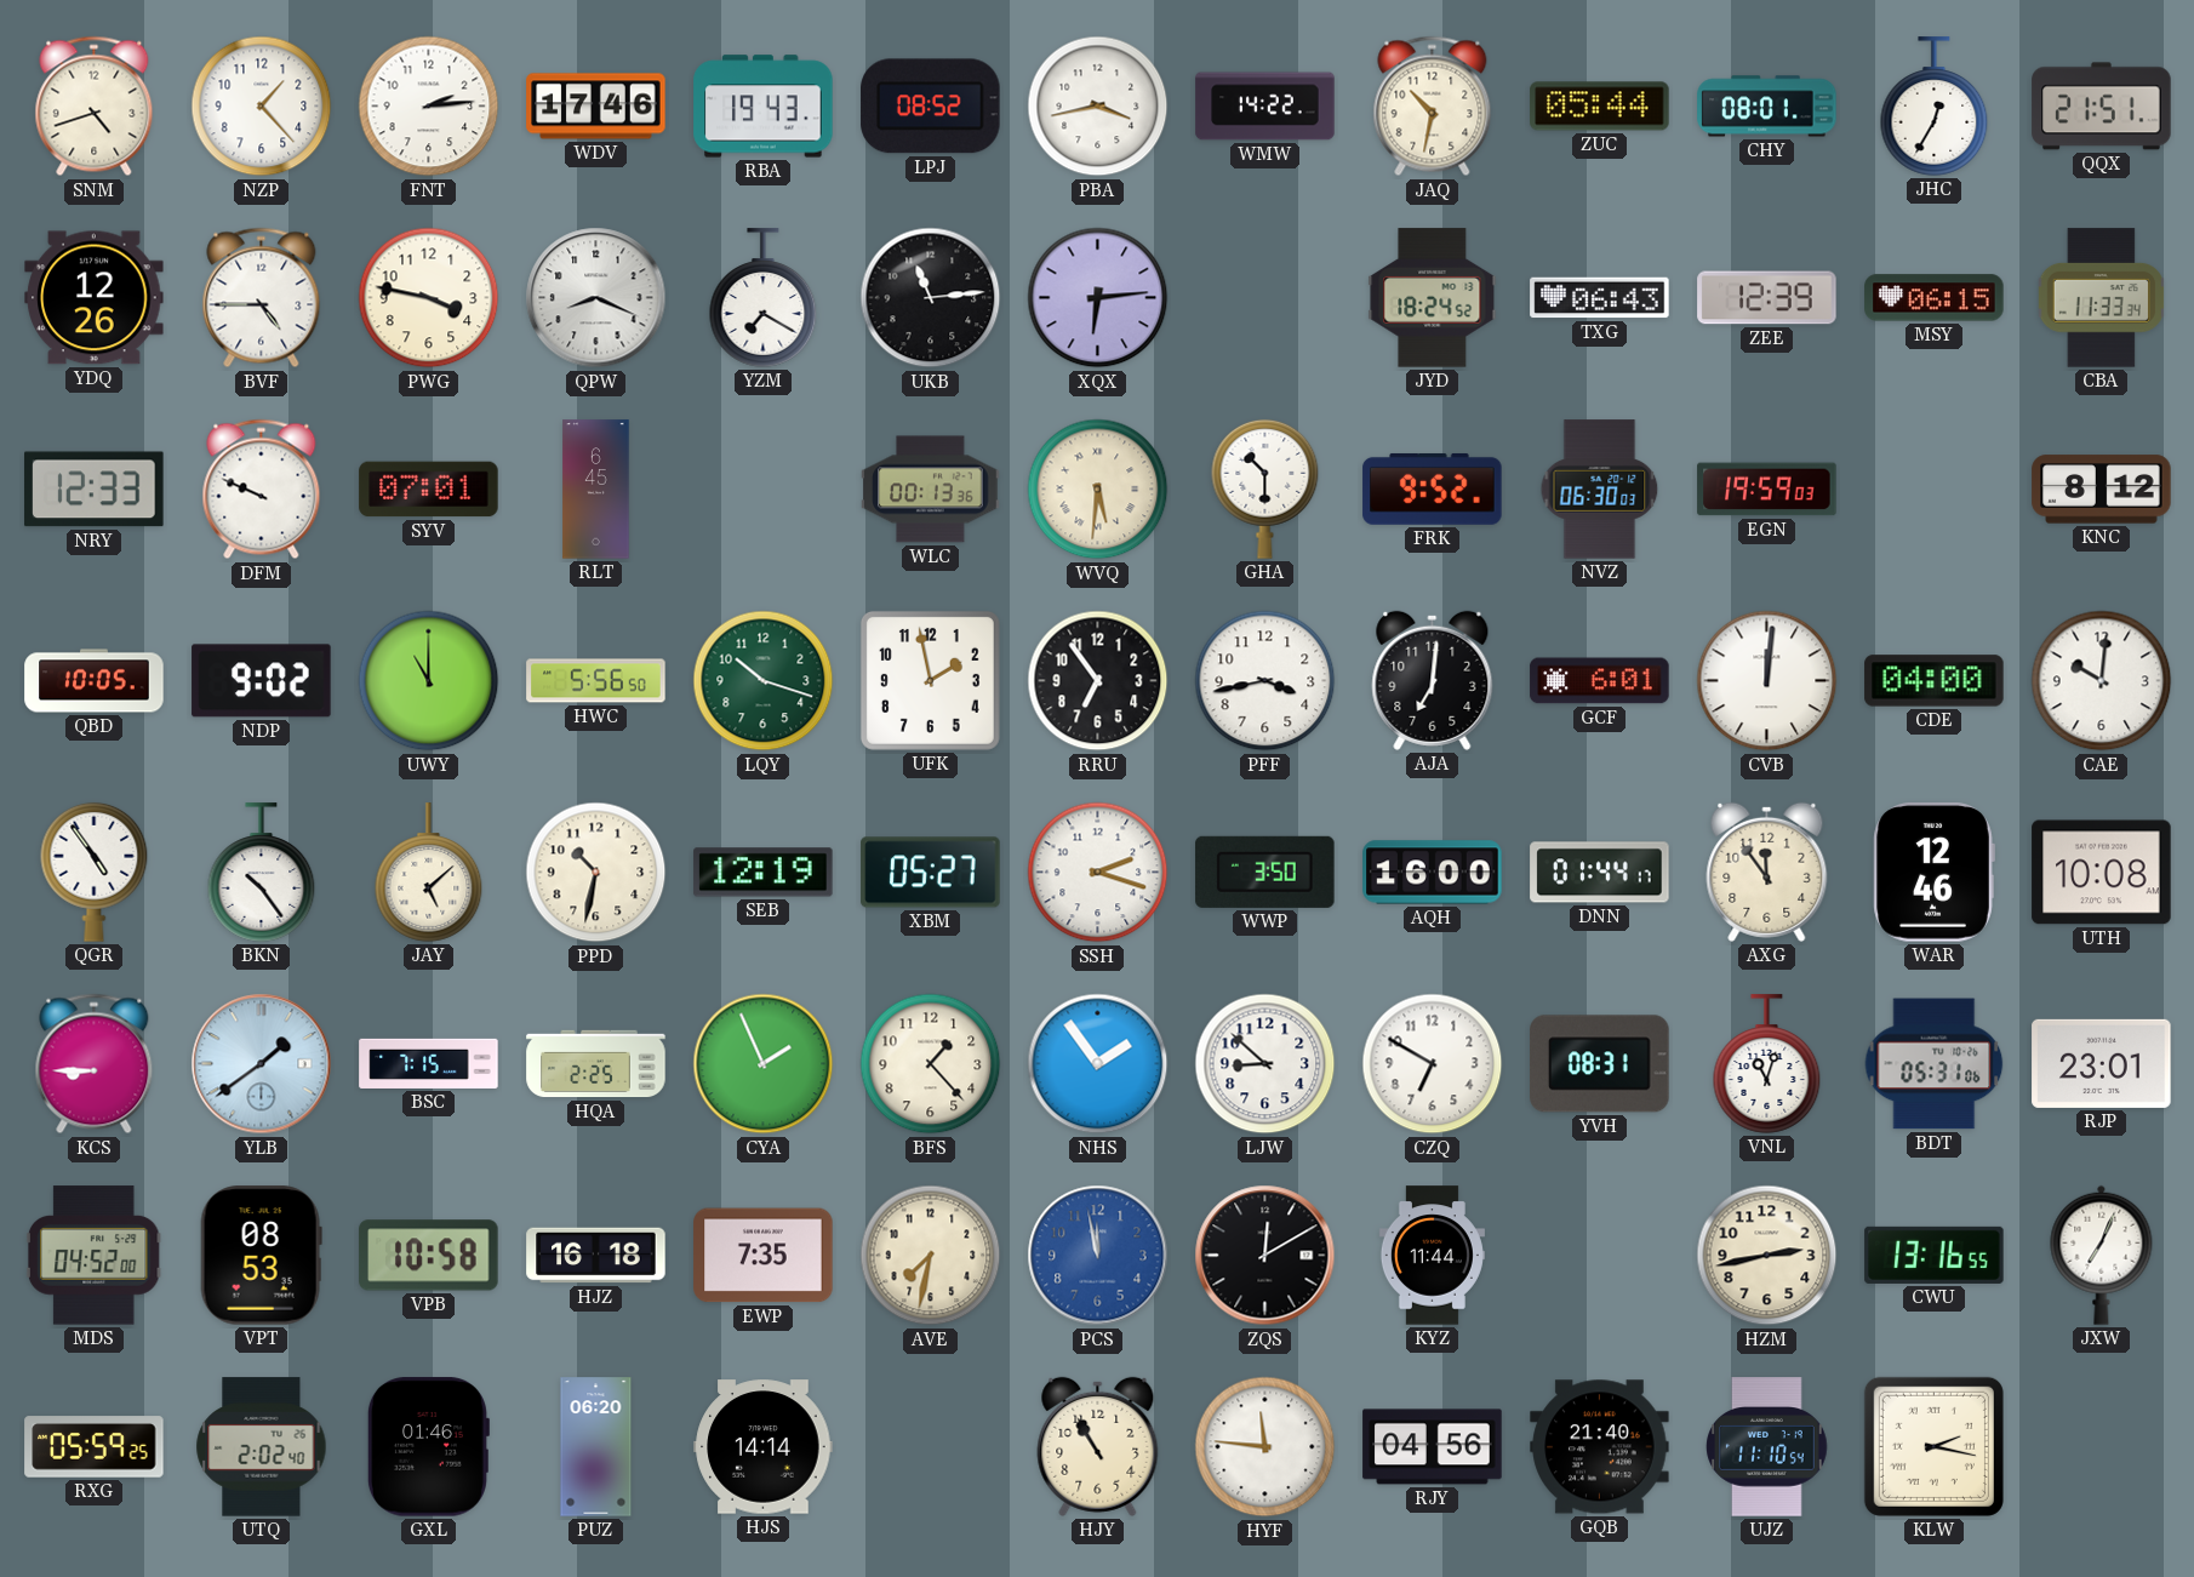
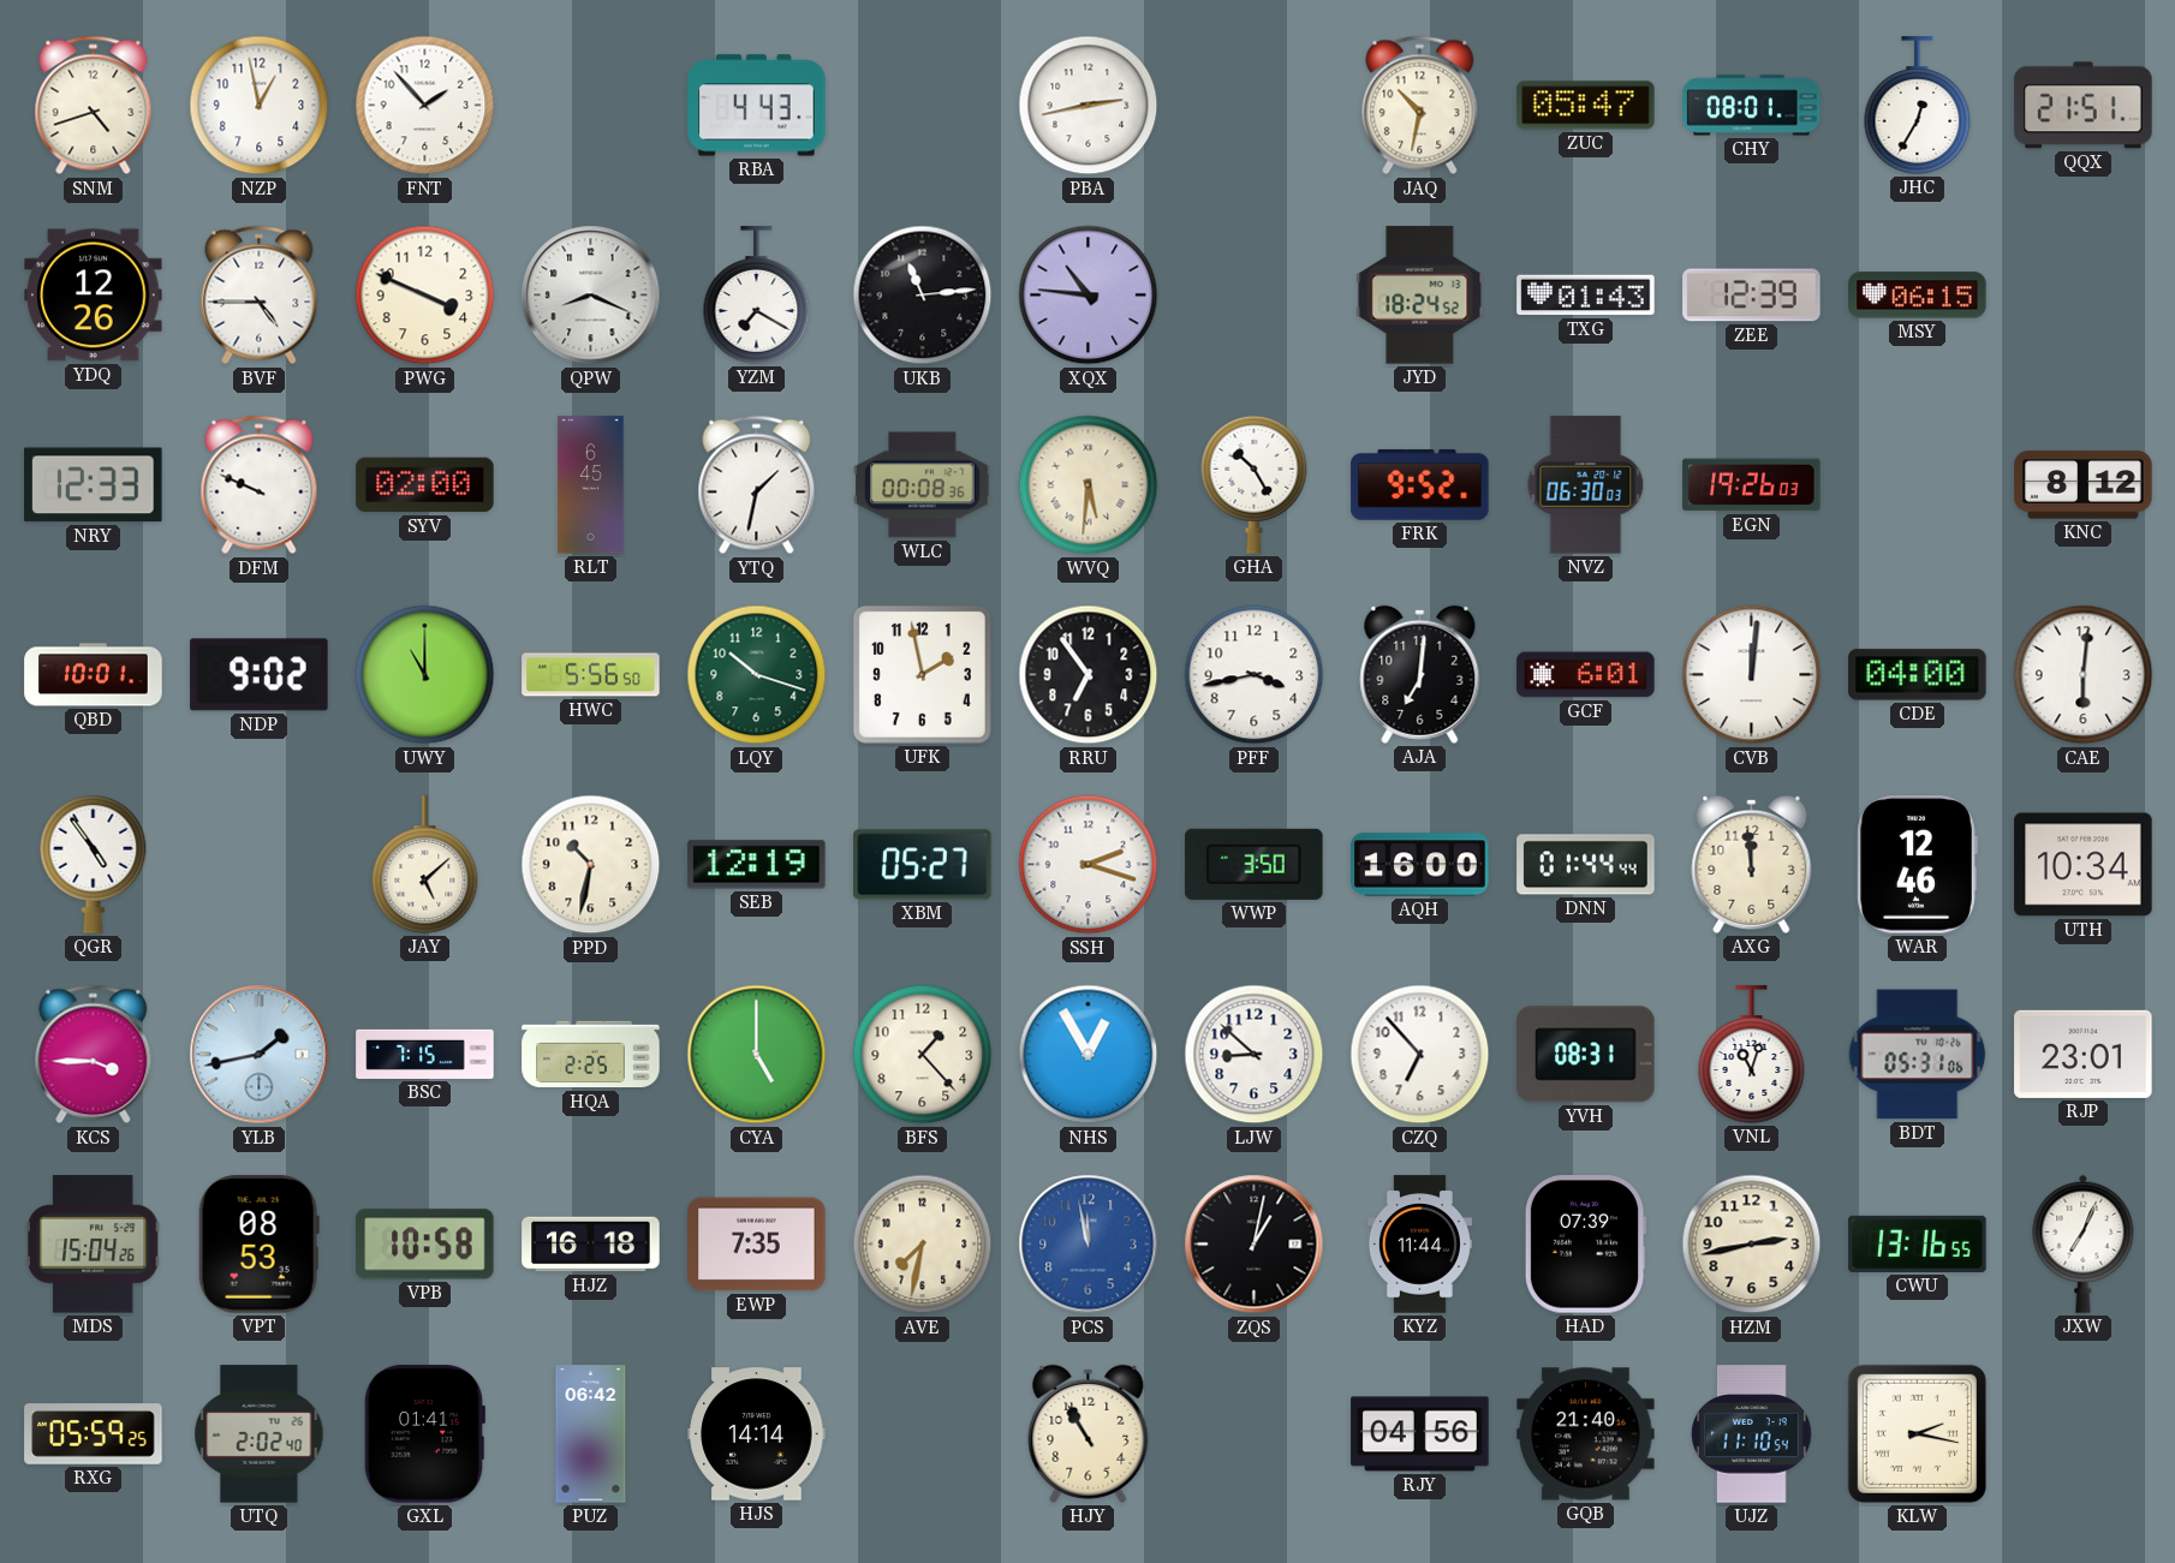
NZP: 1:23 -> 12:58
FNT: 2:14 -> 1:53
WDV: 17:46 -> none
RBA: 19:43 -> 4:43
LPJ: 08:52 -> none
PBA: 3:43 -> 2:43
WMW: 14:22 -> none
ZUC: 05:44 -> 05:47
PWG: 3:47 -> 3:49
XQX: 6:14 -> 10:46
TXG: 06:43 -> 01:43
CBA: 11:33 -> none
SYV: 07:01 -> 02:00
YTQ: none -> 1:32
WLC: 00:13 -> 00:08
GHA: 10:30 -> 10:25
EGN: 19:59 -> 19:26
QBD: 10:05 -> 10:01
CAE: 10:01 -> 6:01
BKN: 10:24 -> none
DNN: 01:44:17 -> 01:44:44
AXG: 11:54 -> 11:59
UTH: 10:08 -> 10:34
KCS: 8:45 -> 3:45
YLB: 1:39 -> 1:43
CYA: 1:56 -> 5:00
NHS: 1:54 -> 12:55
CZQ: 6:50 -> 6:53
MDS: 04:52 -> 15:04
ZQS: 12:10 -> 1:02
HAD: none -> 07:39
GXL: 01:46 -> 01:41
PUZ: 06:20 -> 06:42
HYF: 11:46 -> none
